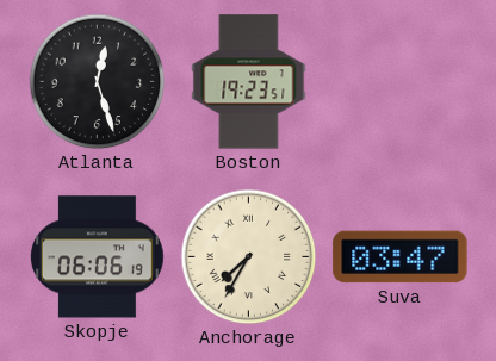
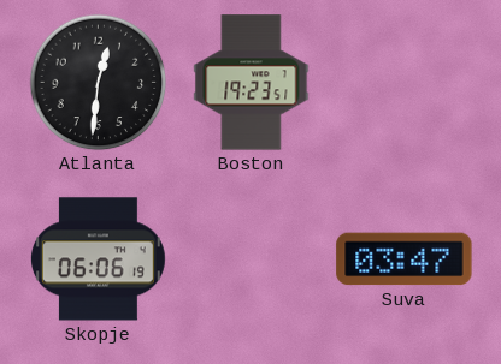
Atlanta: 12:27 -> 12:31
Anchorage: 7:35 -> none
